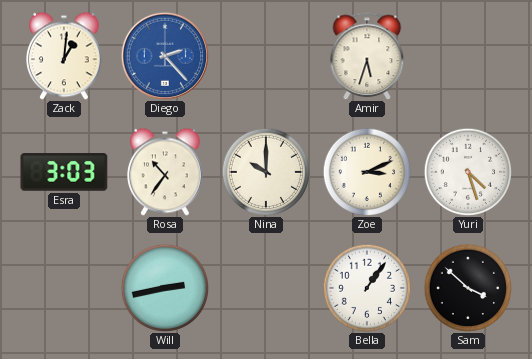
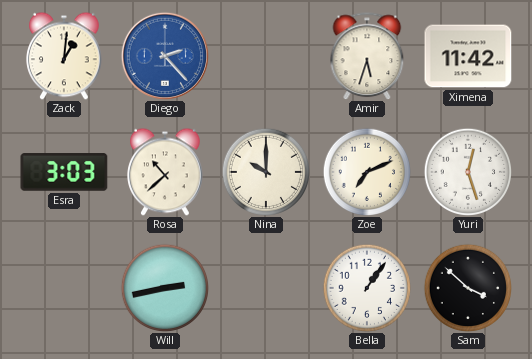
Ximena: none -> 11:42
Rosa: 10:36 -> 10:38
Zoe: 3:11 -> 7:11
Yuri: 4:27 -> 12:27
